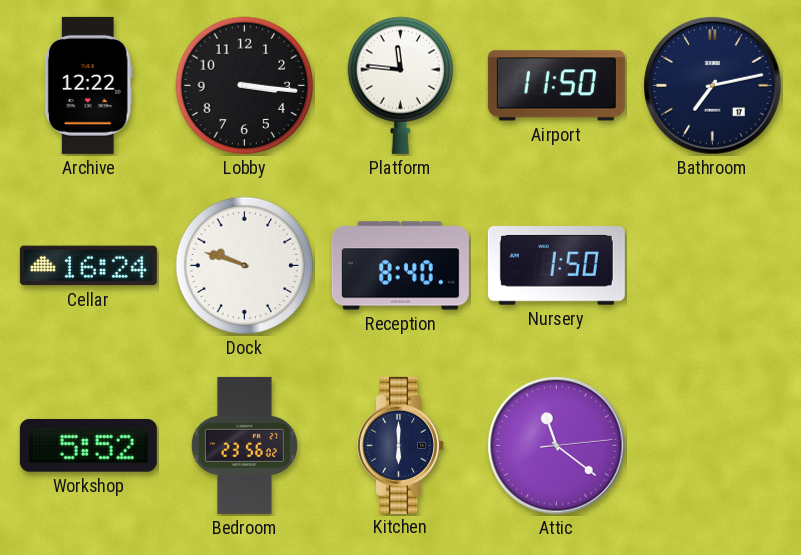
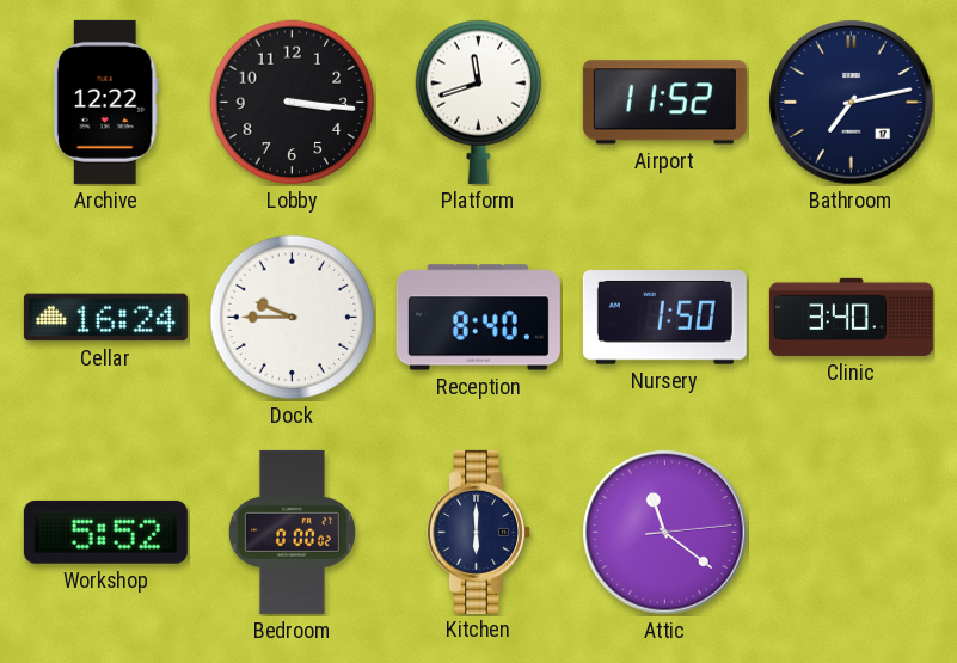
Platform: 11:46 -> 11:42
Airport: 11:50 -> 11:52
Dock: 9:48 -> 9:45
Clinic: none -> 3:40
Bedroom: 23:56 -> 0:00
